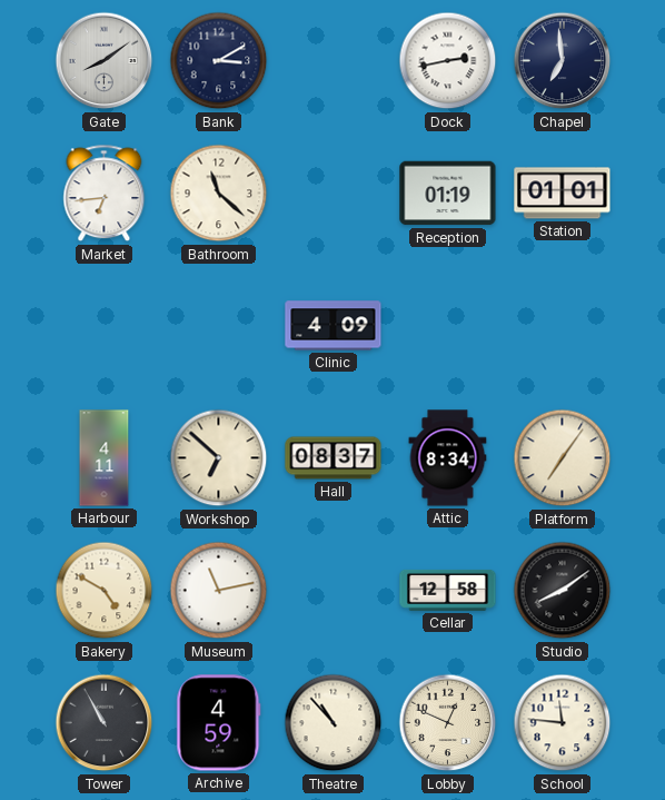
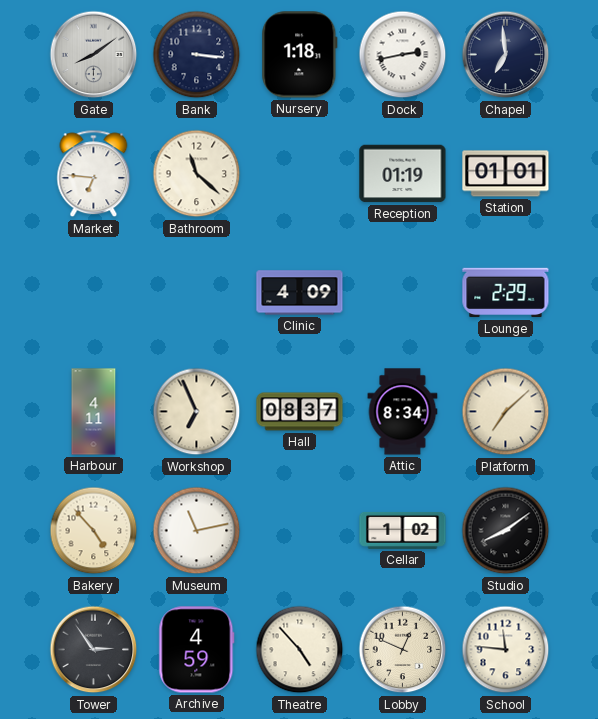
Bank: 3:10 -> 3:16
Nursery: none -> 1:18
Market: 6:44 -> 6:46
Lounge: none -> 2:29
Workshop: 6:52 -> 6:56
Platform: 7:06 -> 7:08
Bakery: 4:50 -> 4:53
Cellar: 12:58 -> 1:02
Tower: 10:55 -> 2:54
Theatre: 10:53 -> 4:53
